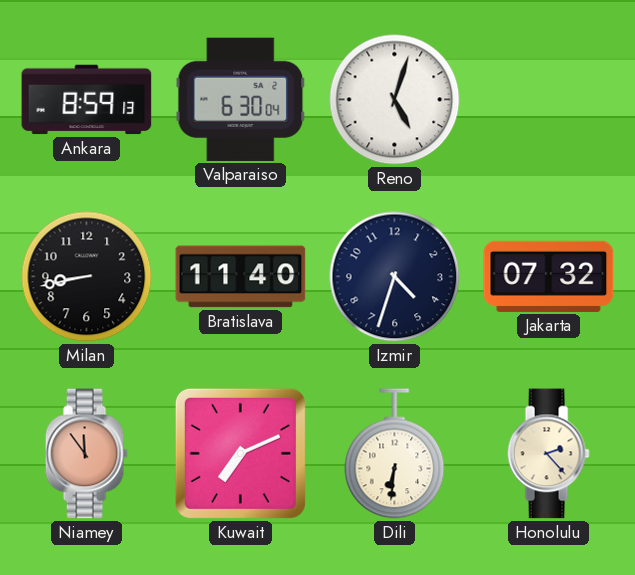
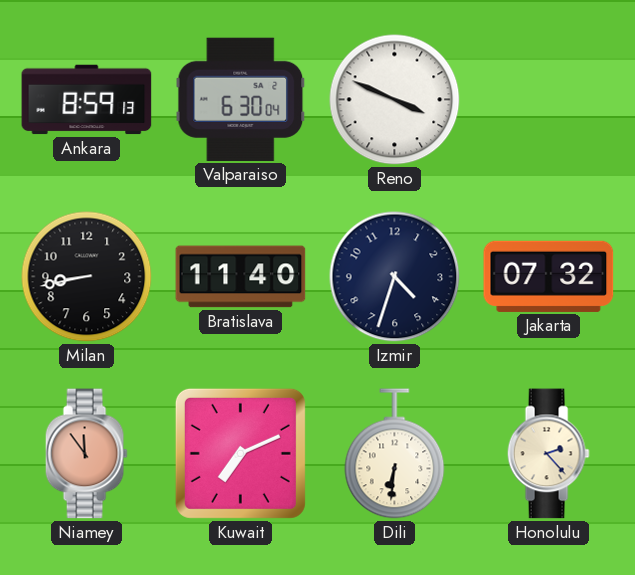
Reno: 5:03 -> 3:49
